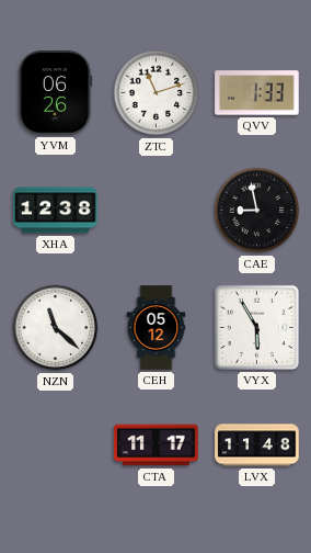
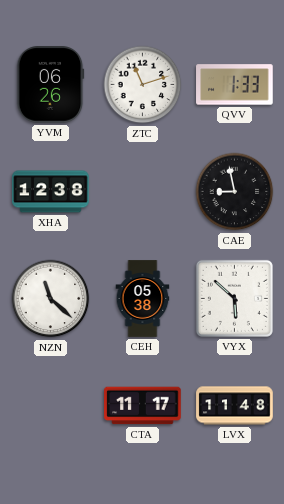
CEH: 05:12 -> 05:38
VYX: 5:55 -> 5:52
